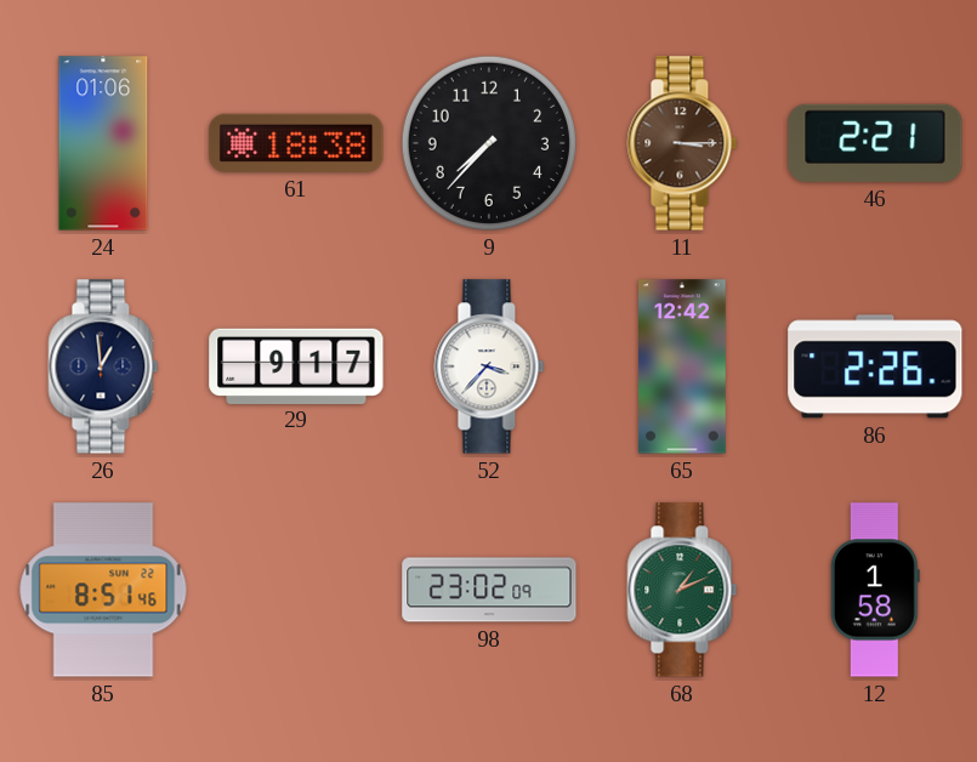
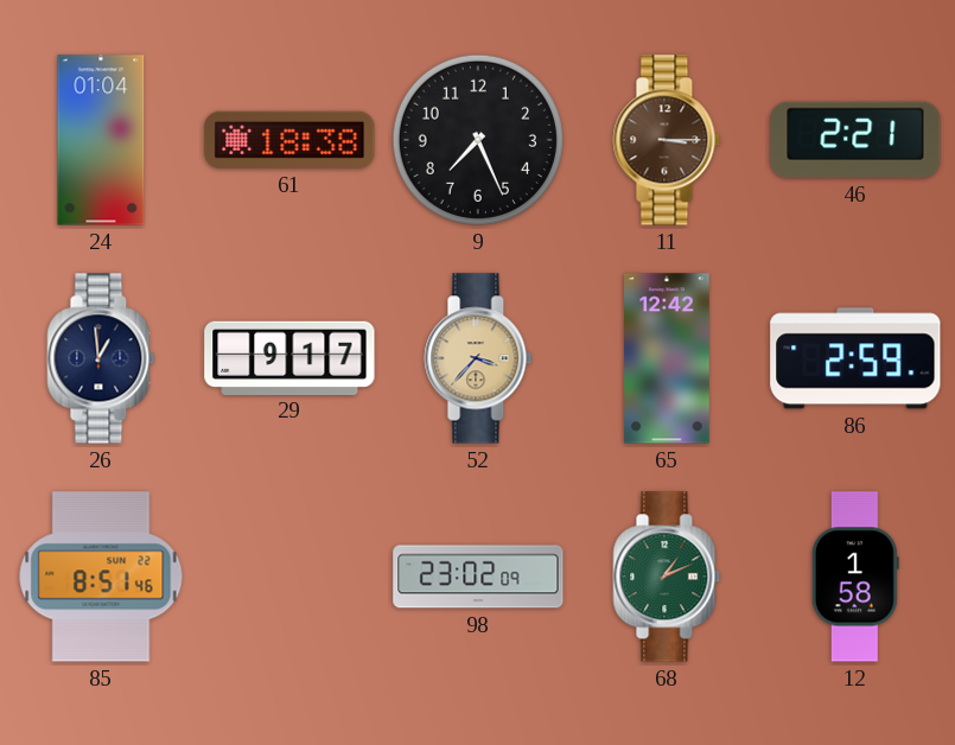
24: 01:06 -> 01:04
9: 7:37 -> 7:26
52 dial: white -> champagne
86: 2:26 -> 2:59
